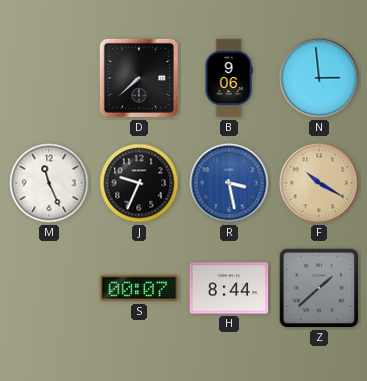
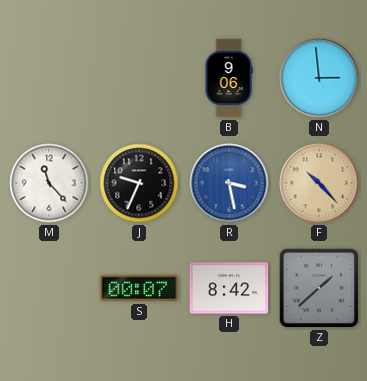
D: 7:38 -> none
M: 11:26 -> 11:23
F: 10:20 -> 10:23
H: 8:44 -> 8:42
